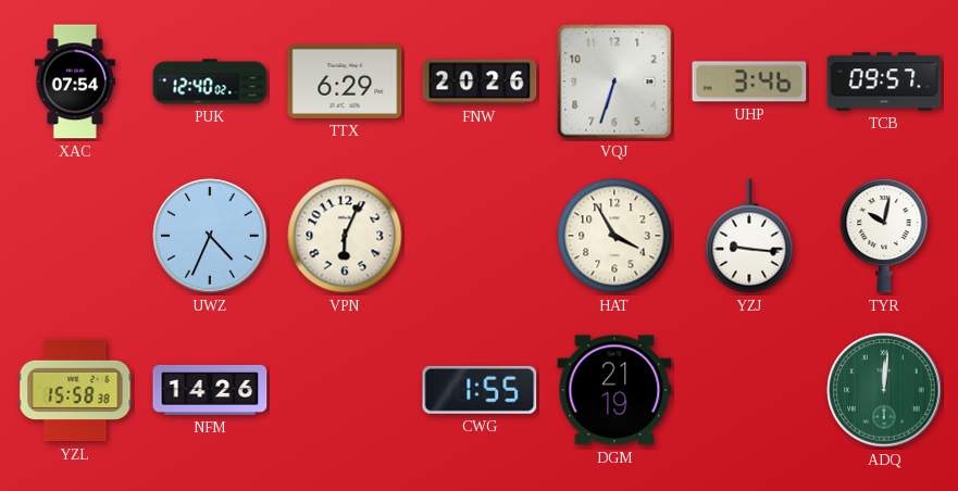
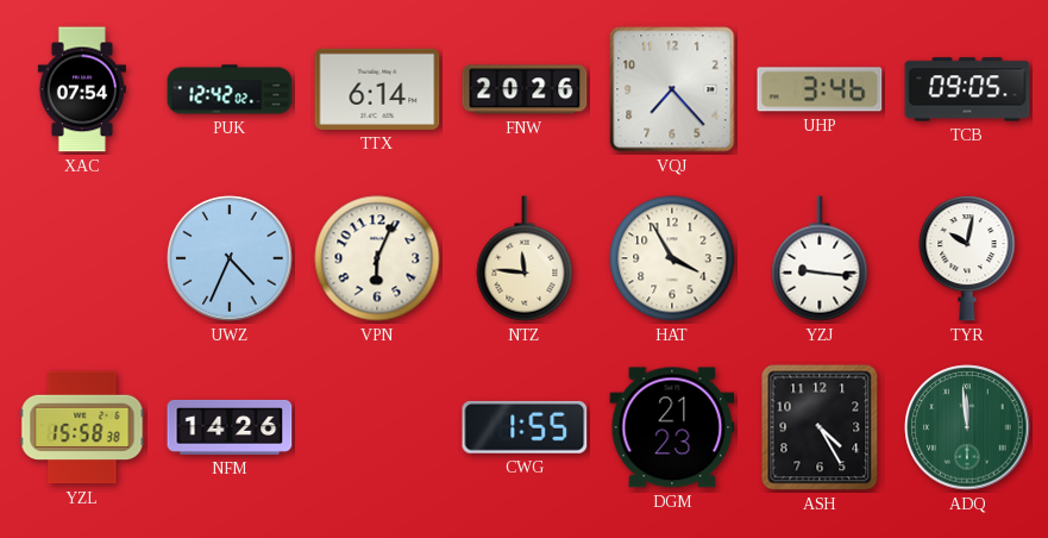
PUK: 12:40 -> 12:42
TTX: 6:29 -> 6:14
VQJ: 6:33 -> 7:23
TCB: 09:57 -> 09:05
NTZ: none -> 11:46
DGM: 21:19 -> 21:23
ASH: none -> 4:25
ADQ: 12:01 -> 11:59
